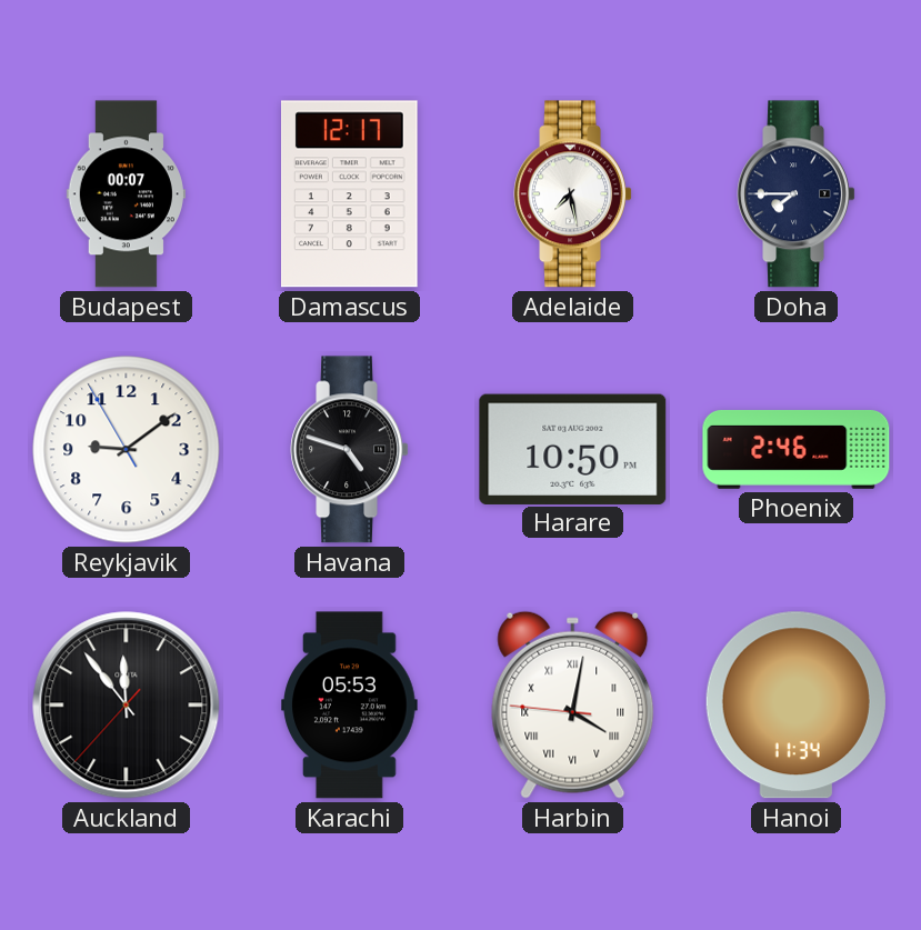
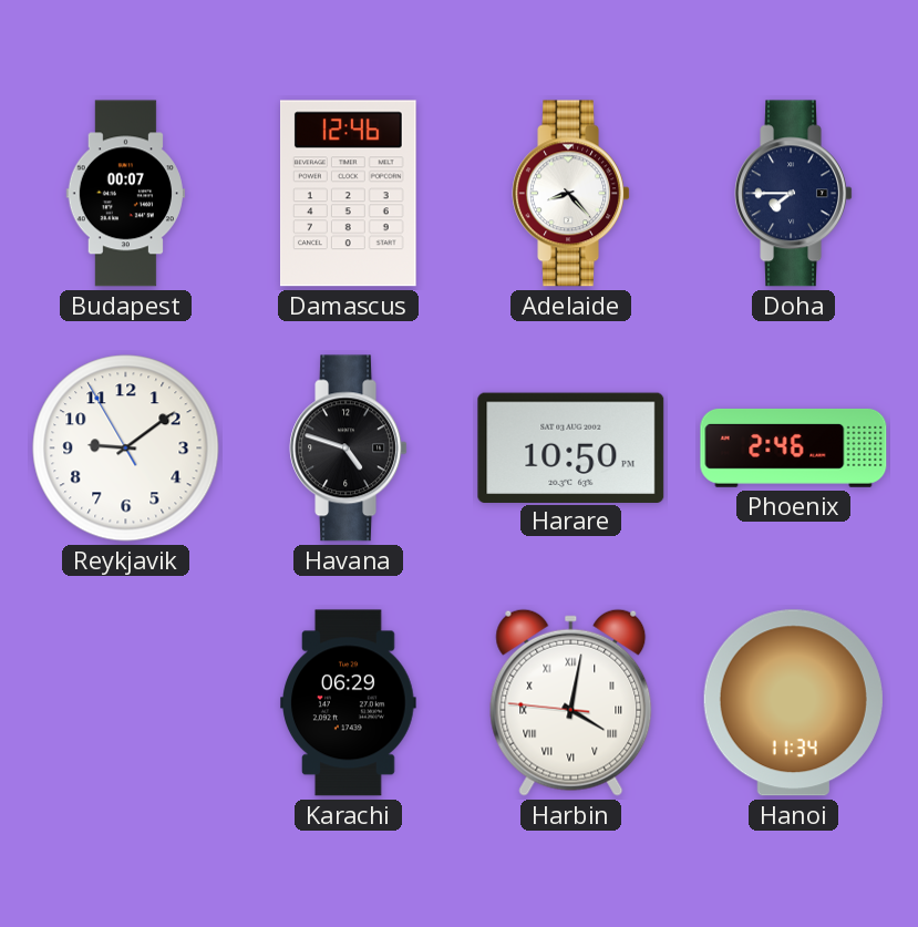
Damascus: 12:17 -> 12:46
Adelaide: 7:28 -> 8:23
Auckland: 11:53 -> none
Karachi: 05:53 -> 06:29
